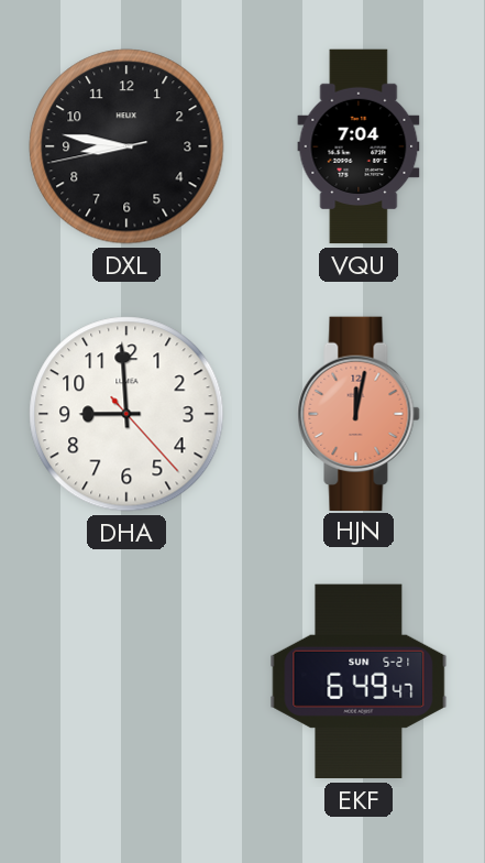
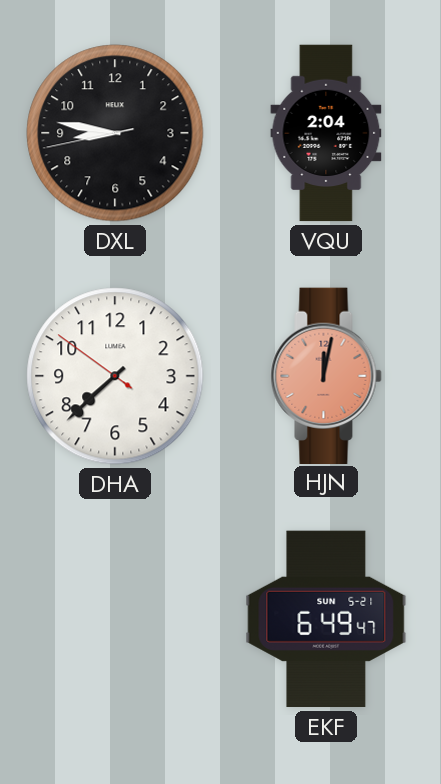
VQU: 7:04 -> 2:04
DHA: 8:59 -> 7:37
